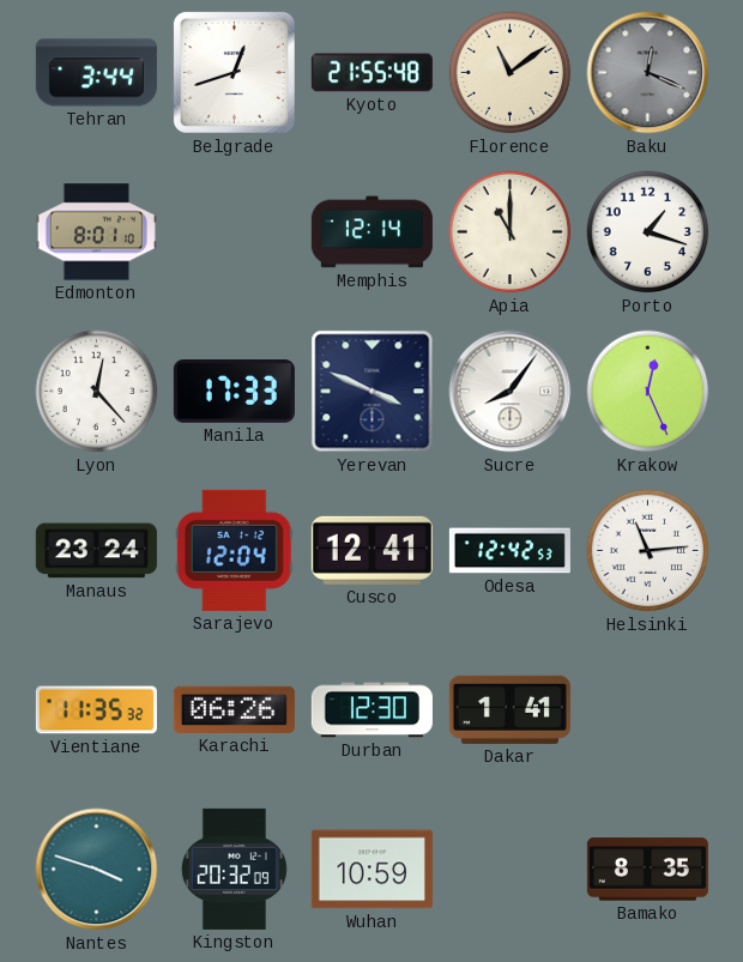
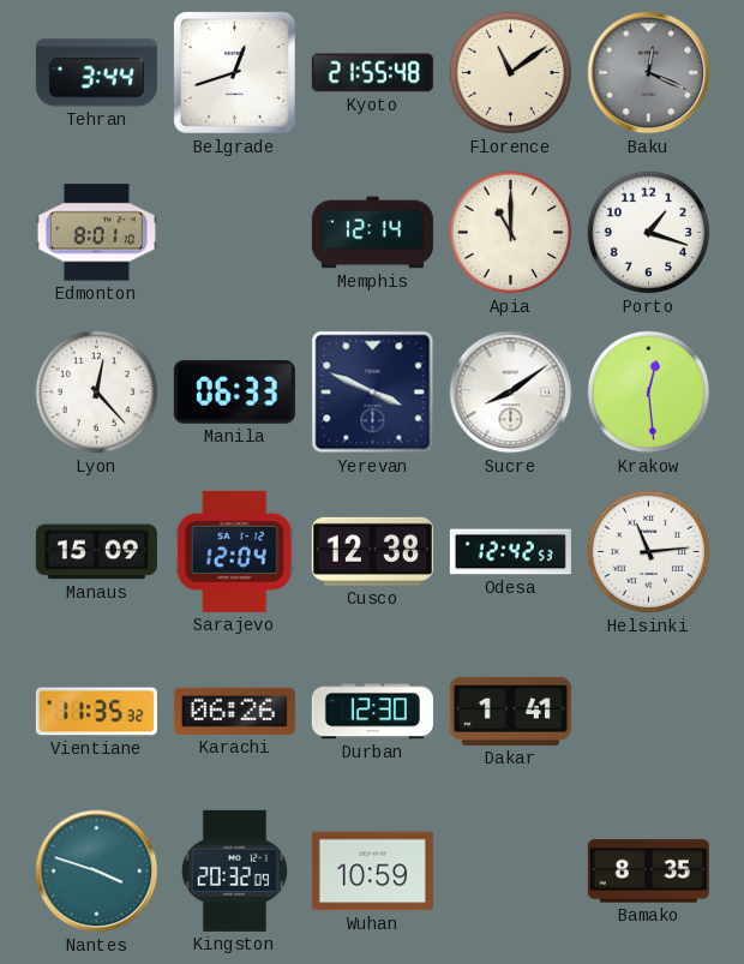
Manila: 17:33 -> 06:33
Sucre: 8:06 -> 8:09
Krakow: 12:26 -> 12:29
Manaus: 23:24 -> 15:09
Cusco: 12:41 -> 12:38
